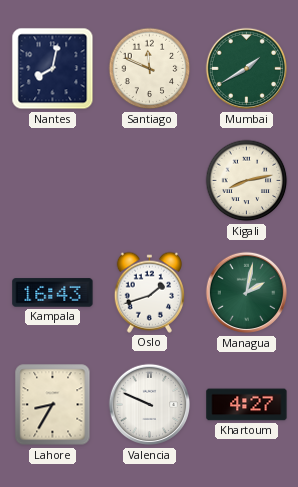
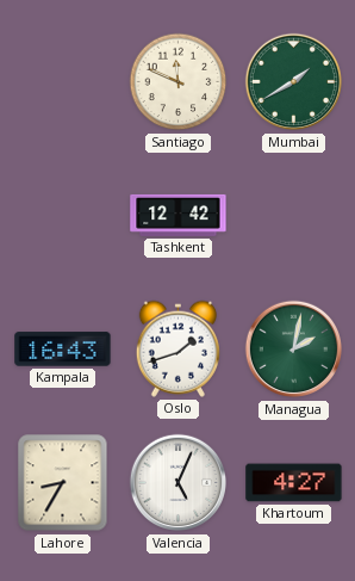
Nantes: 8:02 -> none
Tashkent: none -> 12:42
Kigali: 8:13 -> none
Valencia: 9:49 -> 5:04
